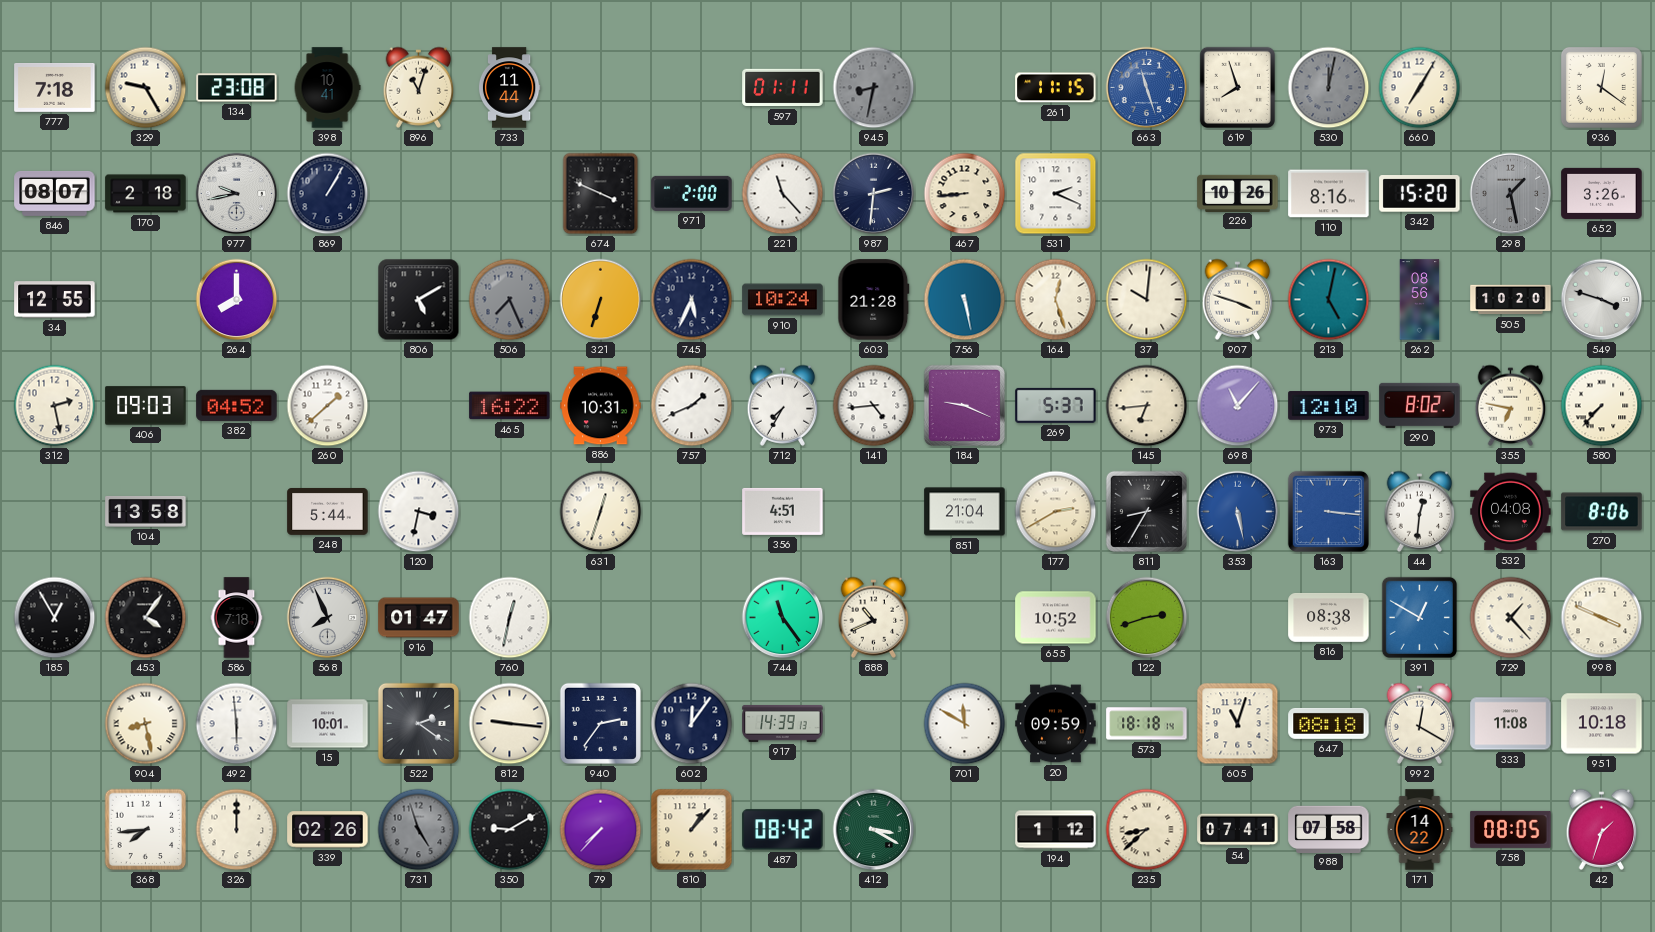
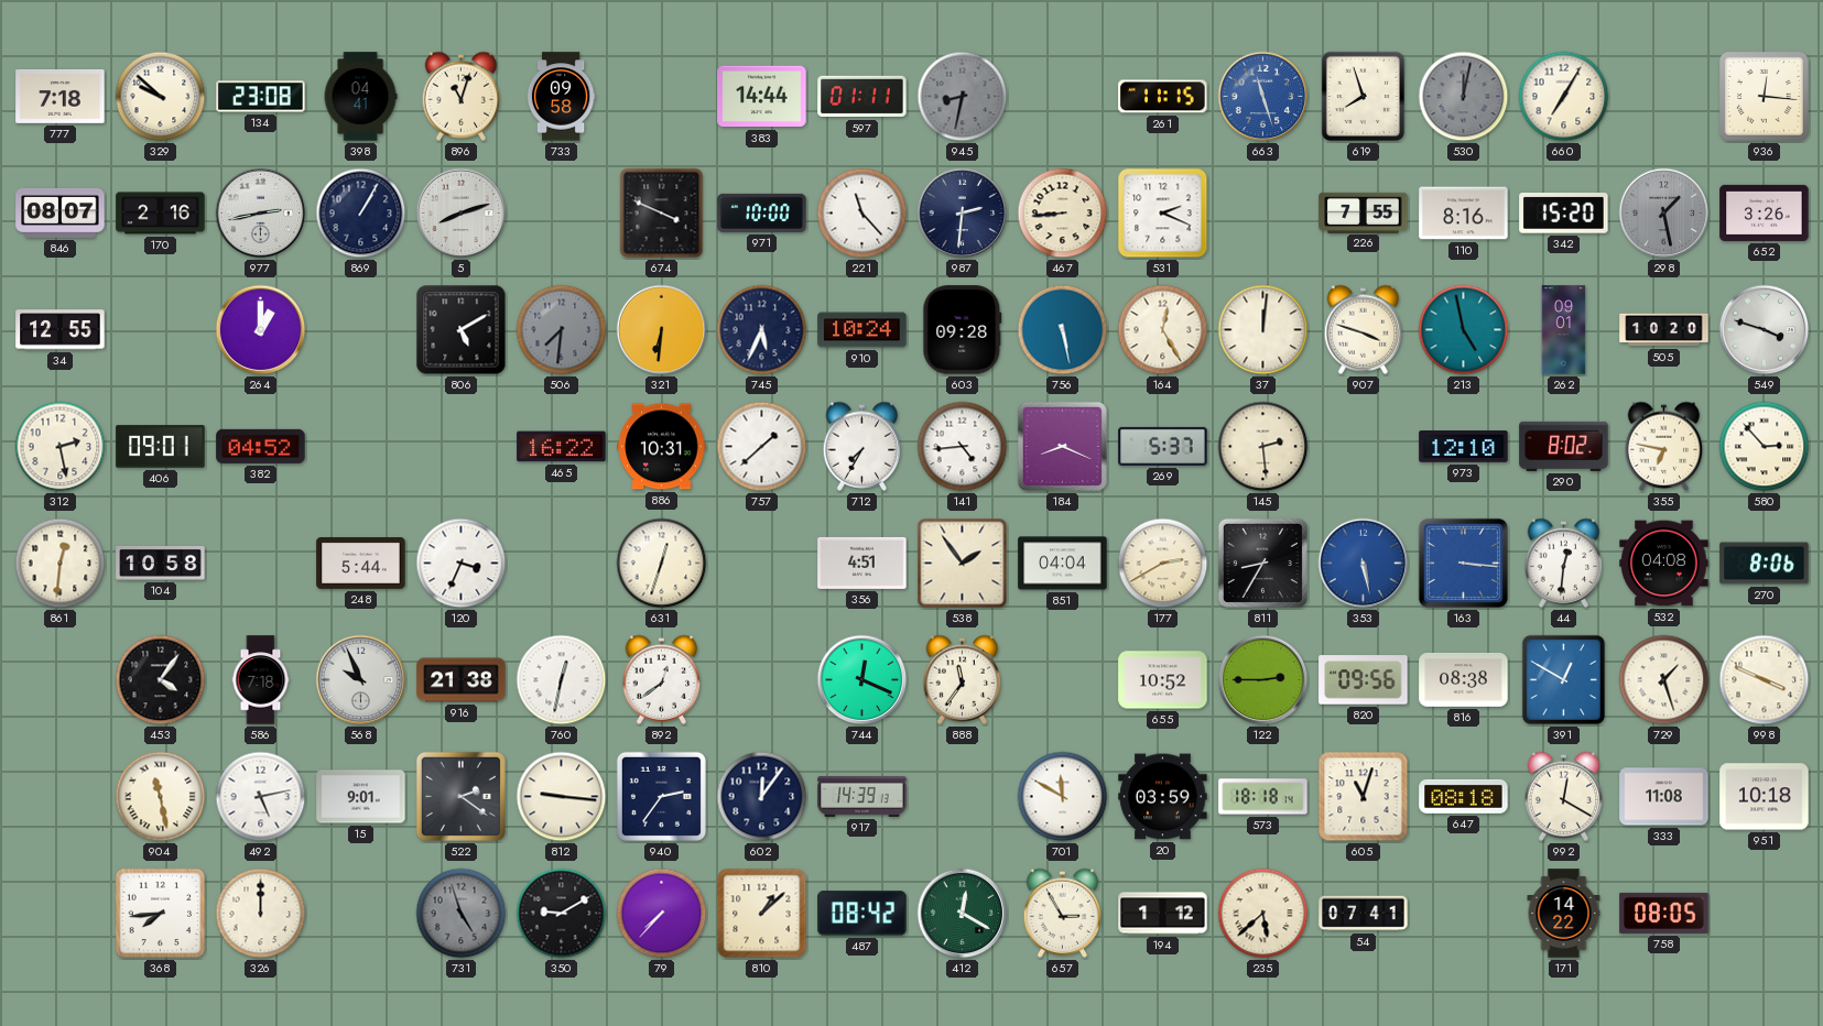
329: 9:25 -> 9:52
398: 10:41 -> 04:41
733: 11:44 -> 09:58
383: none -> 14:44
936: 12:21 -> 12:16
170: 2:18 -> 2:16
977: 9:43 -> 2:43
5: none -> 8:12
971: 2:00 -> 10:00
226: 10:26 -> 7:55
264: 8:00 -> 1:00
506: 7:26 -> 7:31
321: 6:33 -> 6:31
603: 21:28 -> 09:28
164: 12:27 -> 12:25
37: 10:01 -> 12:01
213: 5:02 -> 4:58
262: 08:56 -> 09:01
406: 09:03 -> 09:01
260: 1:38 -> none
757: 1:41 -> 1:38
184: 9:19 -> 8:19
145: 6:44 -> 2:29
698: 11:07 -> none
580: 7:37 -> 2:53
861: none -> 12:31
104: 13:58 -> 10:58
120: 3:32 -> 3:34
538: none -> 1:54
851: 21:04 -> 04:04
185: 12:55 -> none
568: 7:56 -> 9:56
916: 01:47 -> 21:38
892: none -> 12:39
744: 11:24 -> 12:19
888: 10:41 -> 11:36
122: 2:42 -> 2:45
820: none -> 09:56
729: 1:23 -> 1:27
904: 8:28 -> 11:28
492: 5:59 -> 5:13
15: 10:01 -> 9:01
20: 09:59 -> 03:59
339: 02:26 -> none
810: 1:07 -> 1:08
412: 3:20 -> 12:20
657: none -> 2:55
235: 8:38 -> 5:38
988: 07:58 -> none
42: 1:33 -> none
